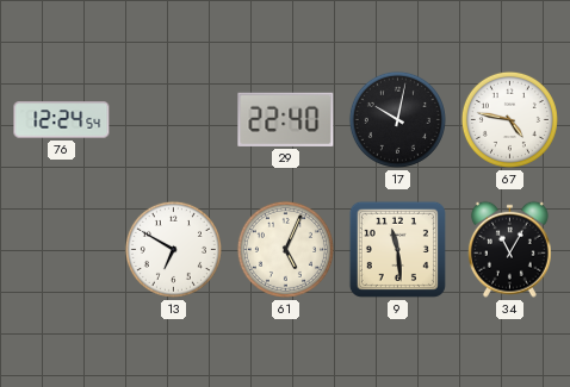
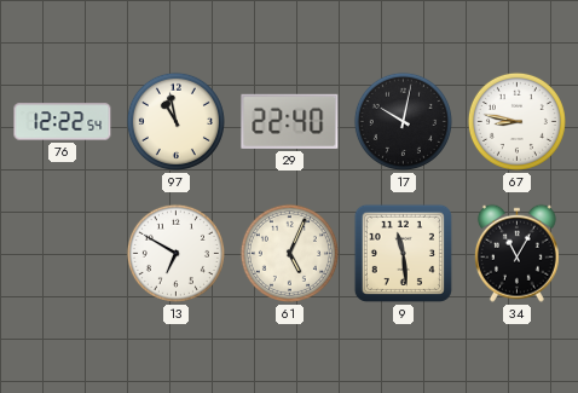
76: 12:24 -> 12:22
97: none -> 10:58
67: 4:47 -> 8:47
